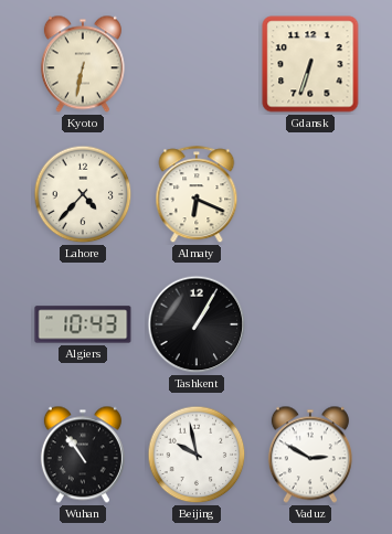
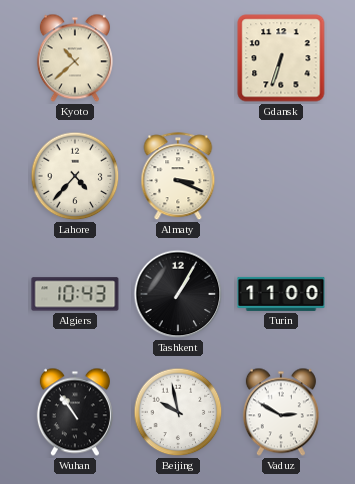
Kyoto: 6:32 -> 10:38
Almaty: 6:19 -> 3:19
Turin: none -> 11:00
